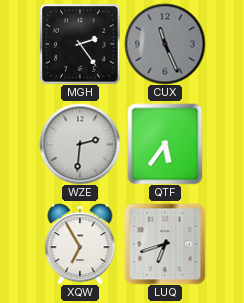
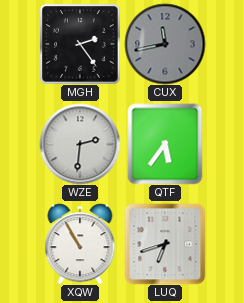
CUX: 11:26 -> 11:43
XQW: 6:55 -> 10:55
